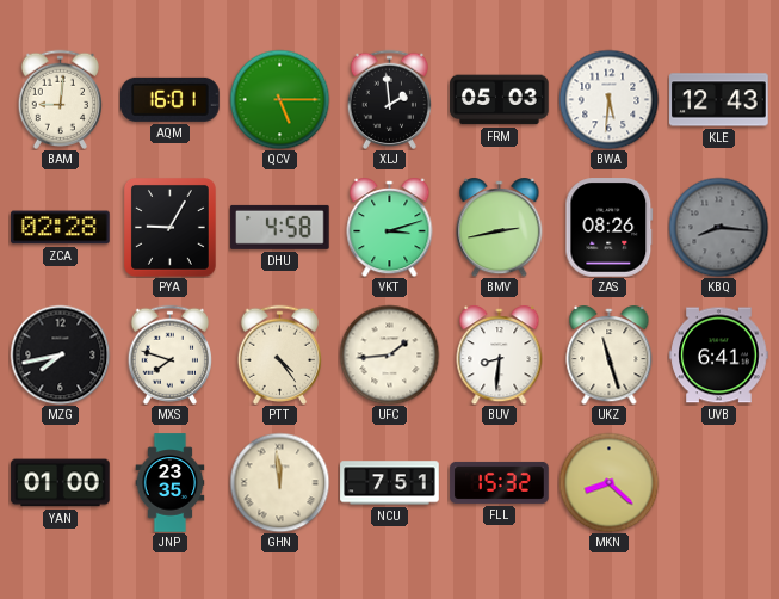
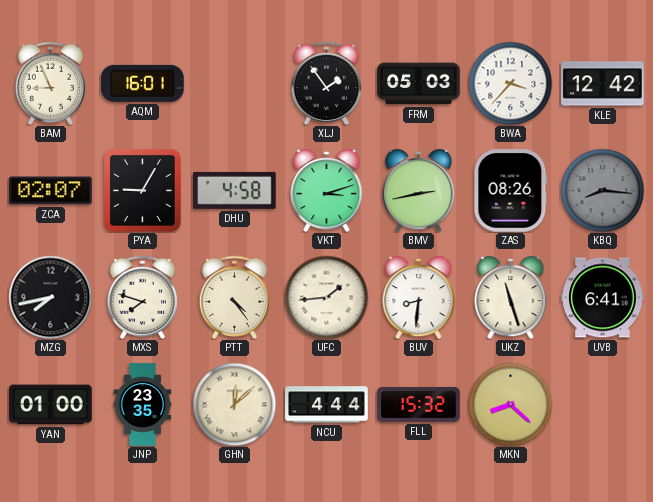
BAM: 9:01 -> 8:56
QCV: 5:15 -> none
XLJ: 1:59 -> 1:54
BWA: 5:31 -> 3:37
KLE: 12:43 -> 12:42
ZCA: 02:28 -> 02:07
GHN: 11:59 -> 12:08
NCU: 7:51 -> 4:44
